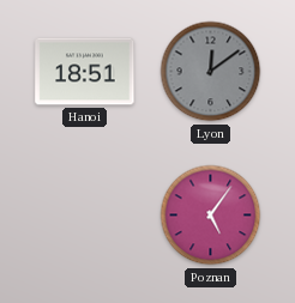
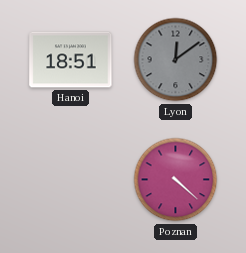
Poznan: 5:06 -> 4:22
